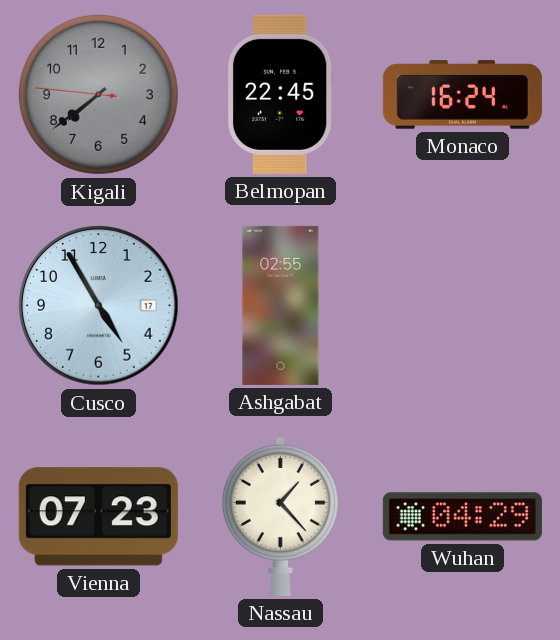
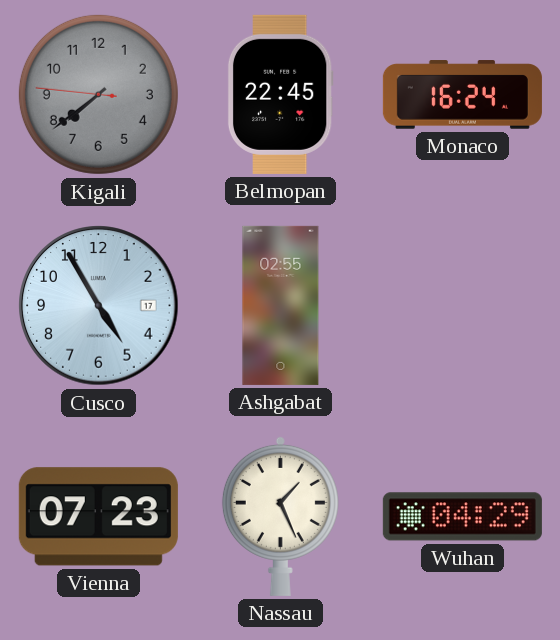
Nassau: 1:23 -> 1:26
